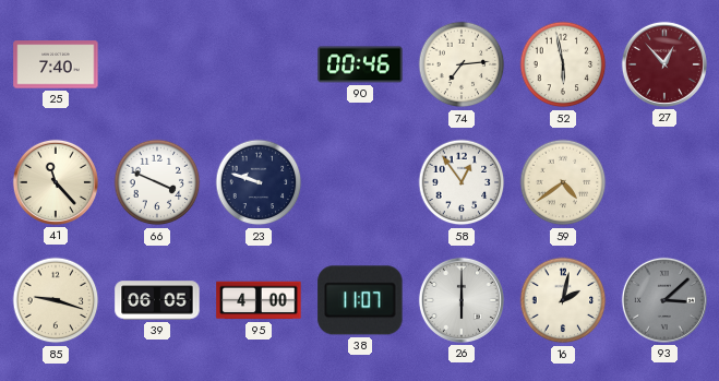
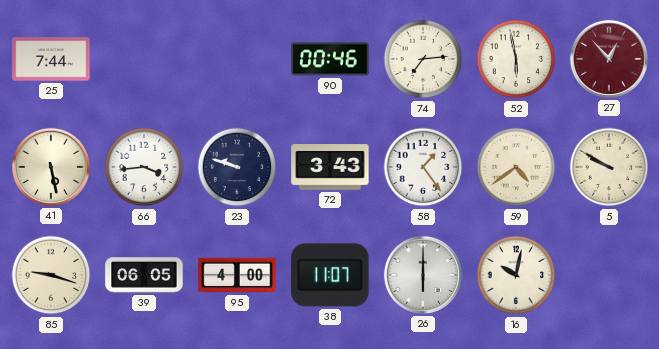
25: 7:40 -> 7:44
41: 11:23 -> 5:28
66: 3:49 -> 3:44
72: none -> 3:43
58: 12:54 -> 1:24
5: none -> 9:50
16: 2:02 -> 10:02
93: 3:08 -> none
